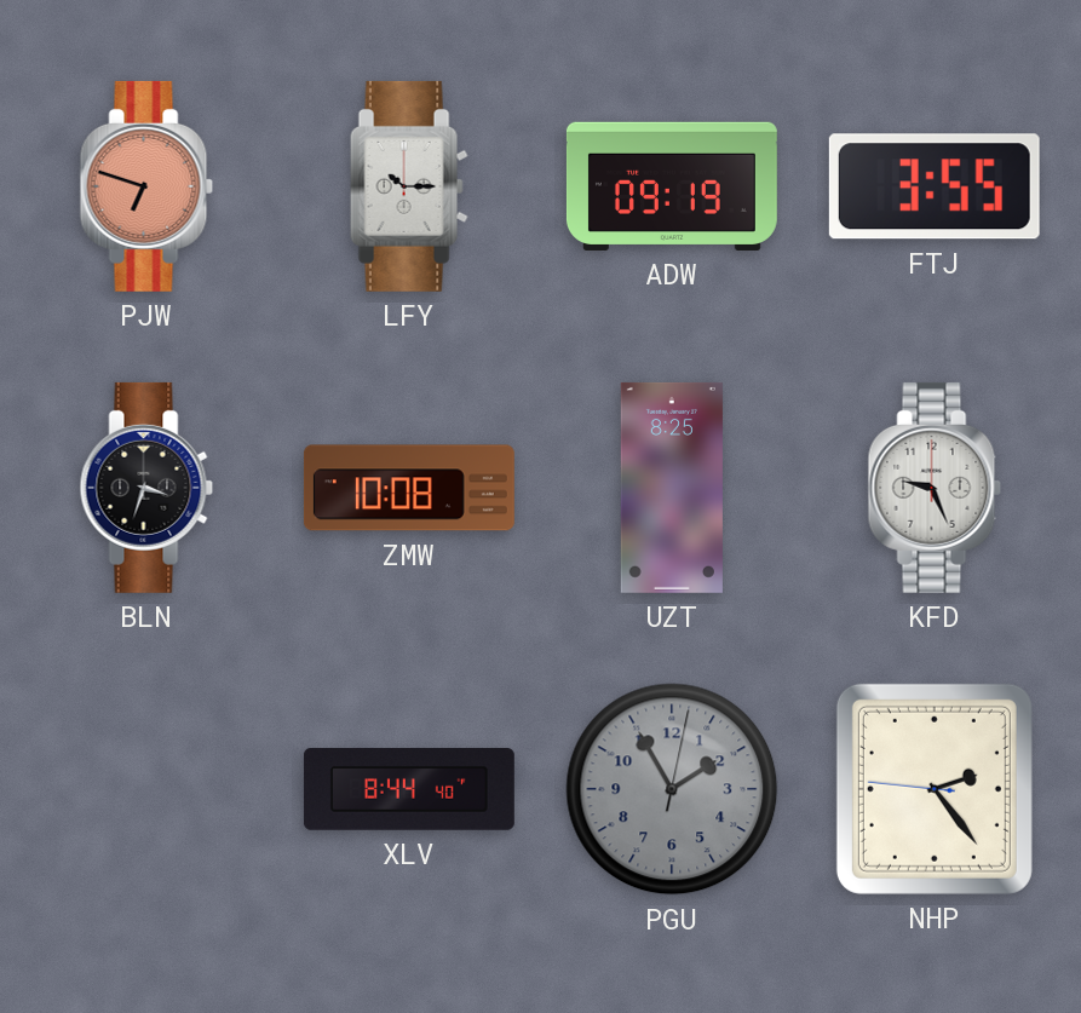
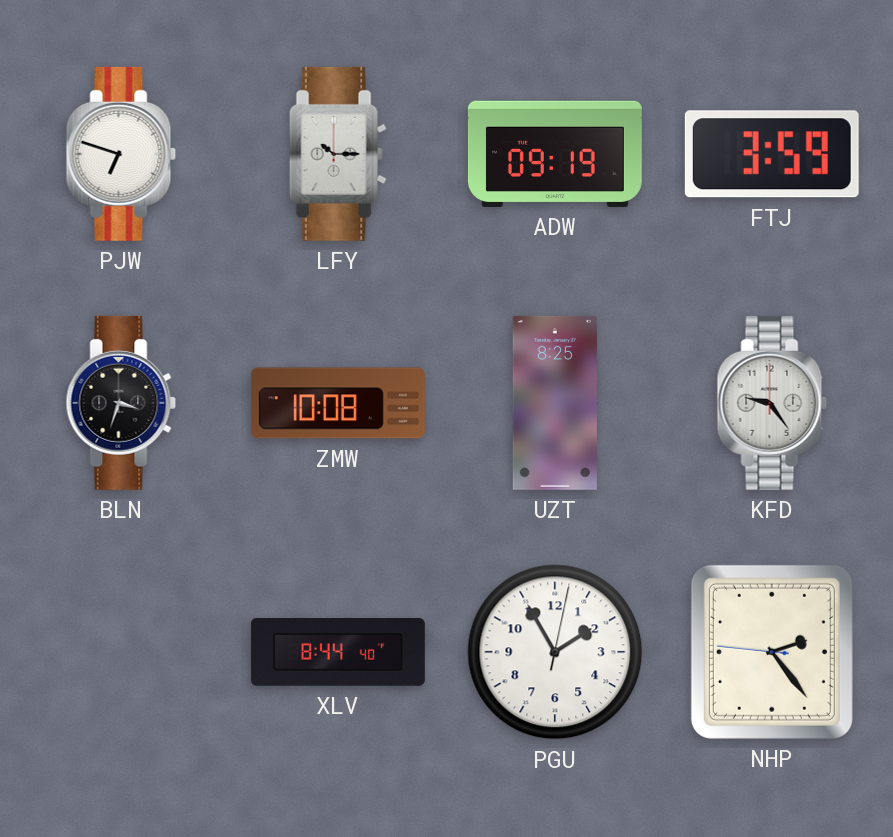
PJW dial: salmon -> white
FTJ: 3:55 -> 3:59
KFD: 9:26 -> 9:24
PGU dial: grey -> white
